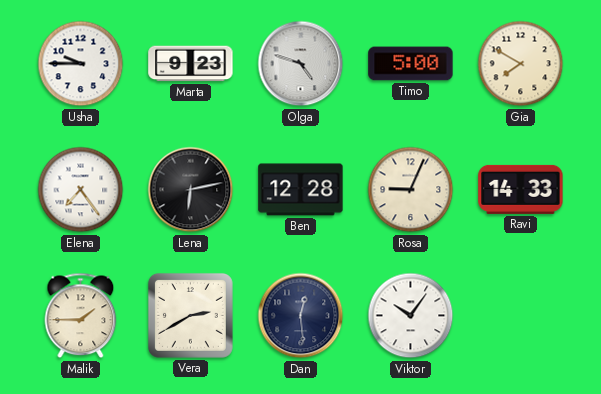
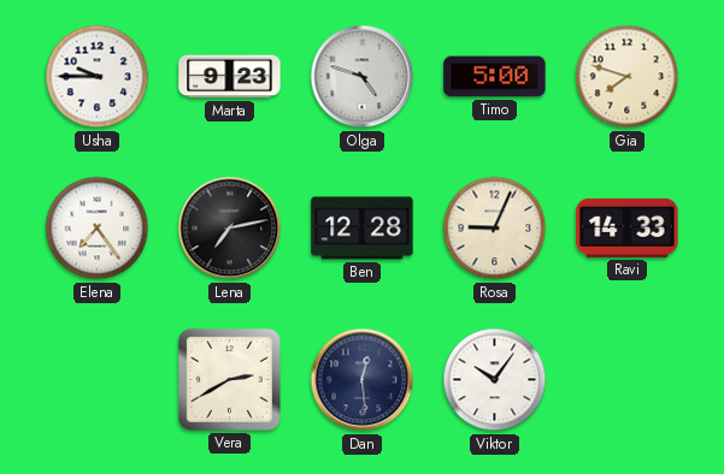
Gia: 7:50 -> 7:48
Lena: 6:13 -> 7:13
Malik: 1:45 -> none
